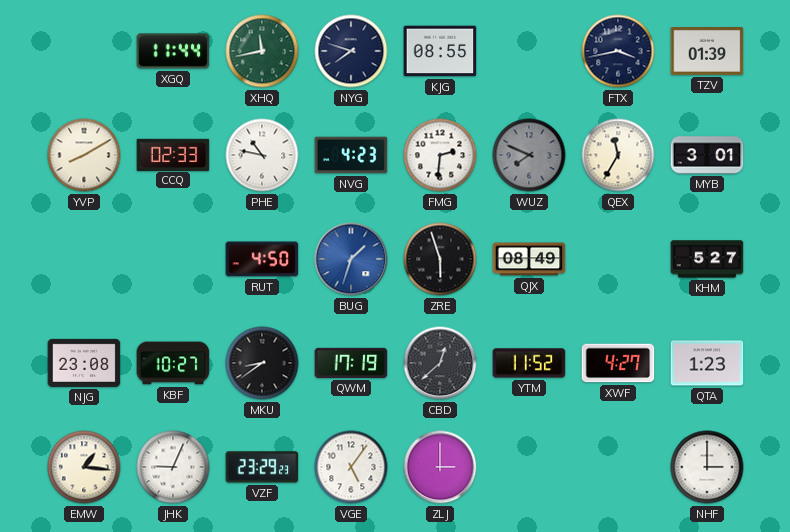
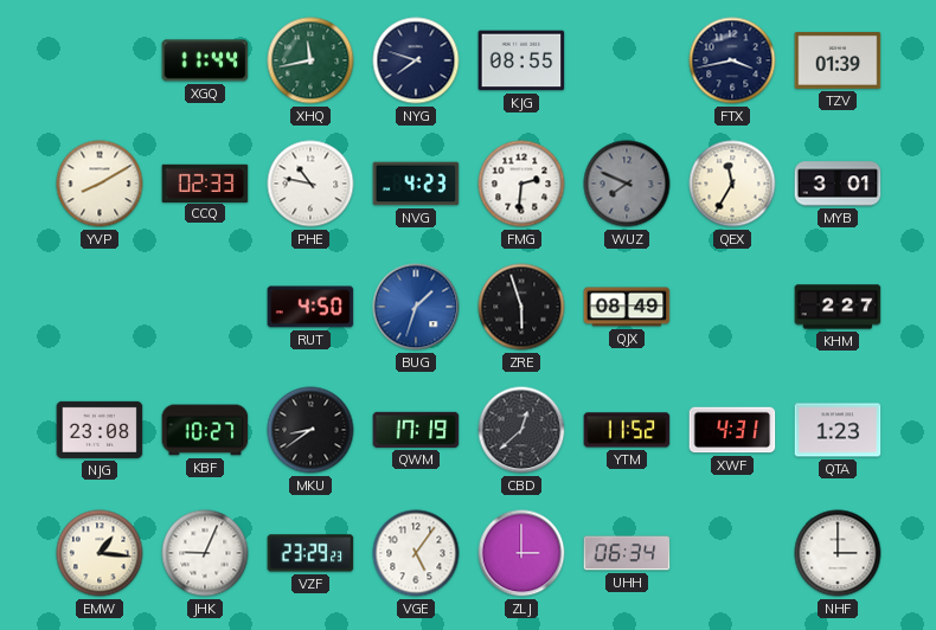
KHM: 5:27 -> 2:27
XWF: 4:27 -> 4:31
UHH: none -> 06:34
